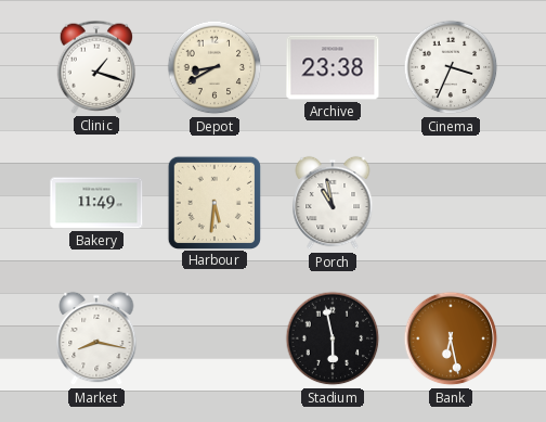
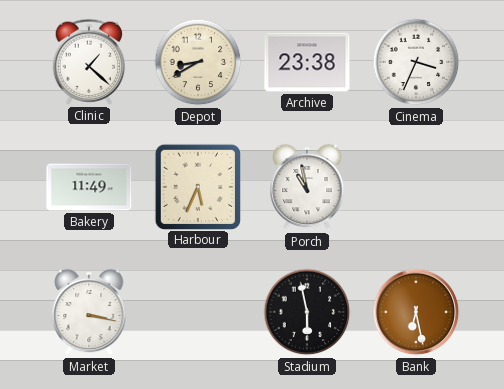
Clinic: 1:18 -> 1:22
Harbour: 5:31 -> 5:34
Market: 8:17 -> 3:17
